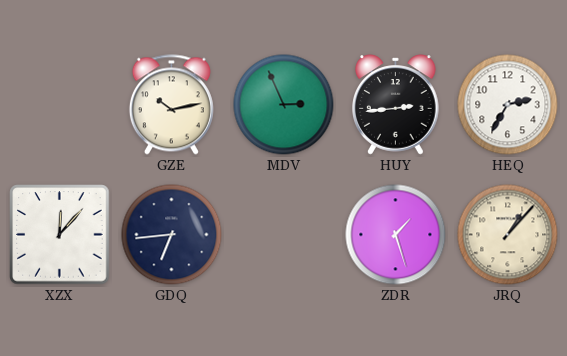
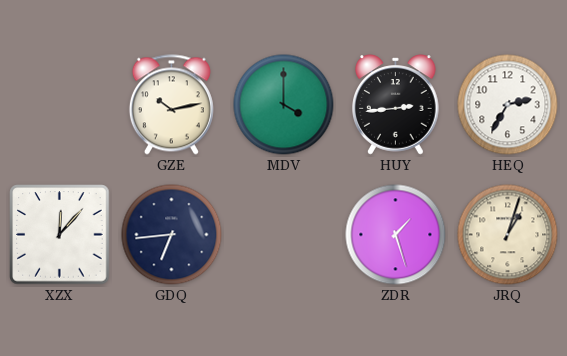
MDV: 2:56 -> 4:00
JRQ: 1:07 -> 1:03
